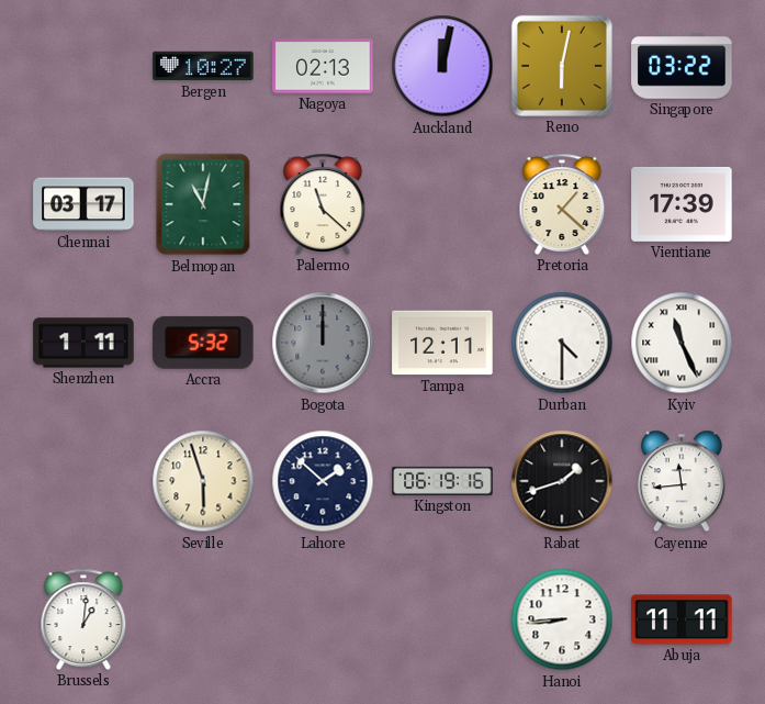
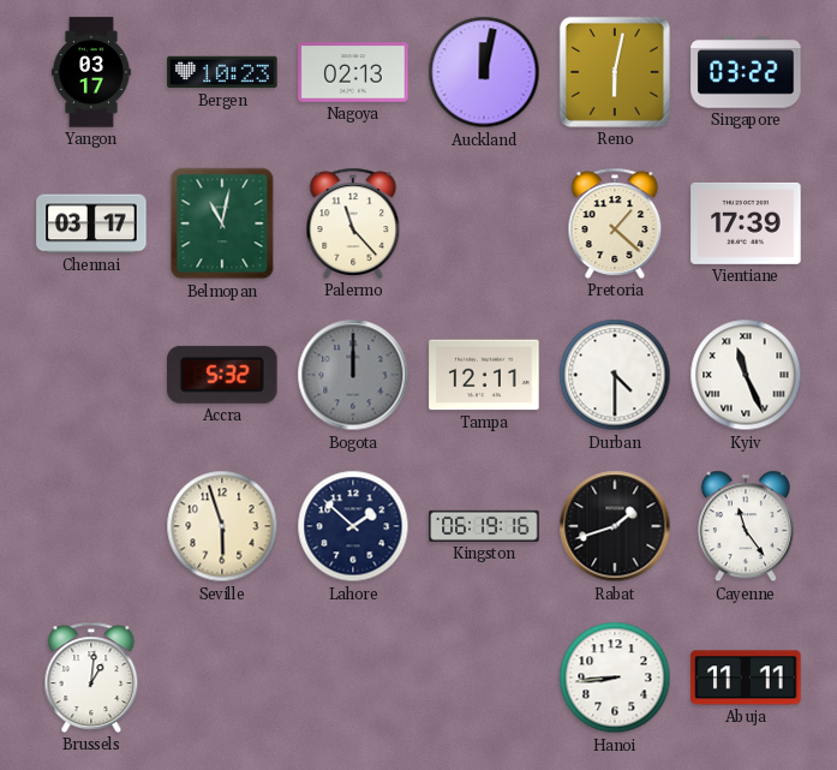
Yangon: none -> 03:17
Bergen: 10:27 -> 10:23
Palermo: 11:22 -> 11:23
Shenzhen: 1:11 -> none
Cayenne: 11:44 -> 11:24
